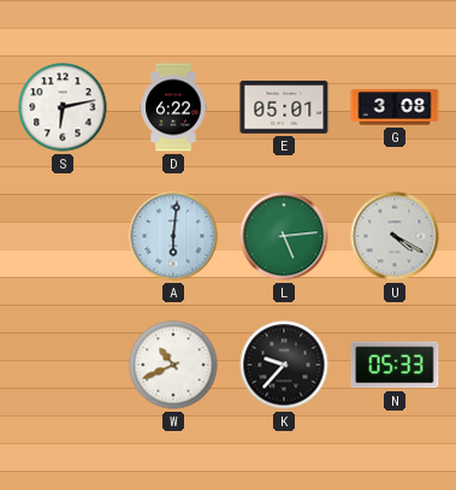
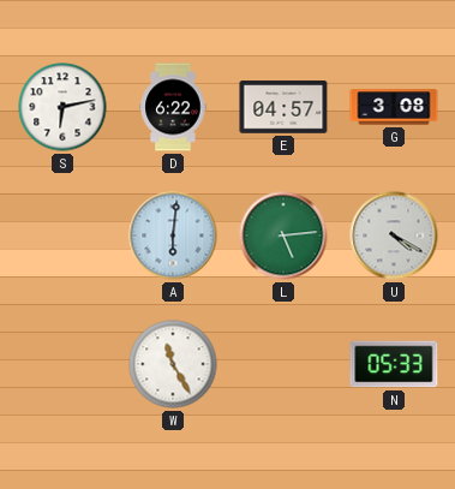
E: 05:01 -> 04:57
W: 10:41 -> 11:25
K: 9:37 -> none
